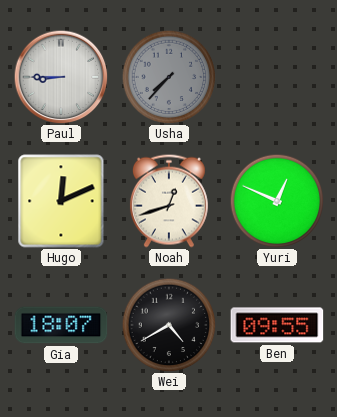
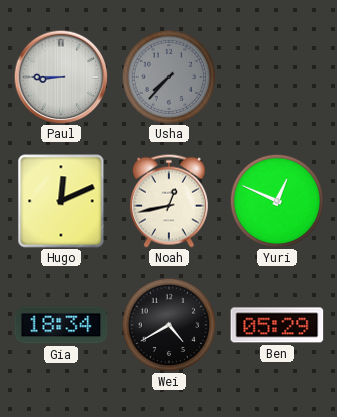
Noah: 12:42 -> 12:43
Gia: 18:07 -> 18:34
Ben: 09:55 -> 05:29
